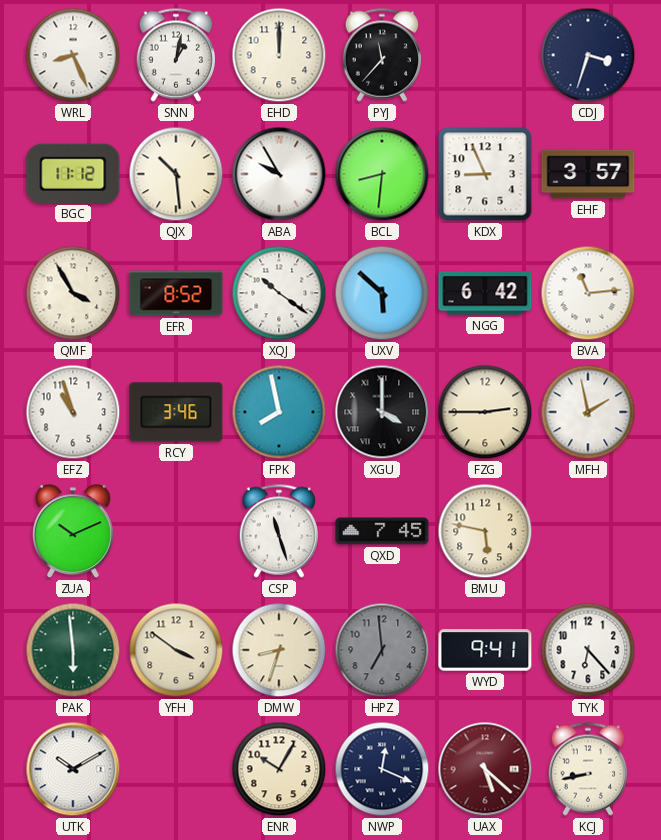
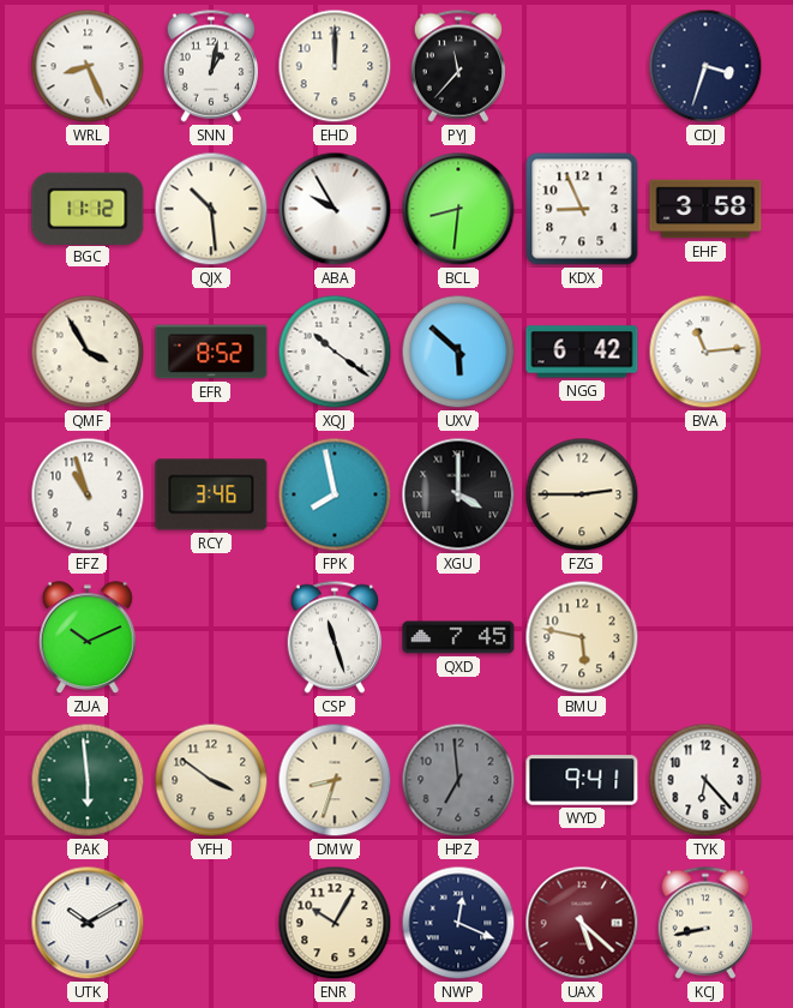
EHF: 3:57 -> 3:58
MFH: 1:58 -> none
